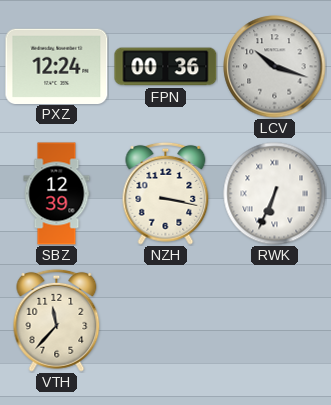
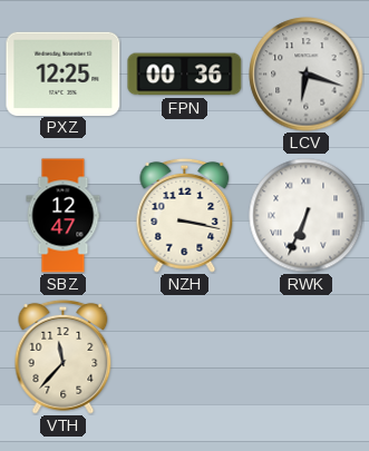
PXZ: 12:24 -> 12:25
LCV: 10:18 -> 6:18
SBZ: 12:39 -> 12:47
